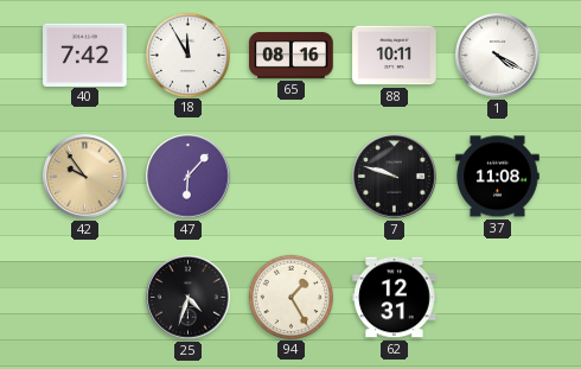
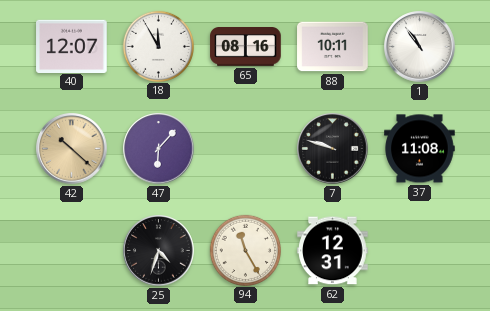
40: 7:42 -> 12:07
1: 4:20 -> 10:54
42: 9:54 -> 10:22
94: 1:25 -> 11:25
